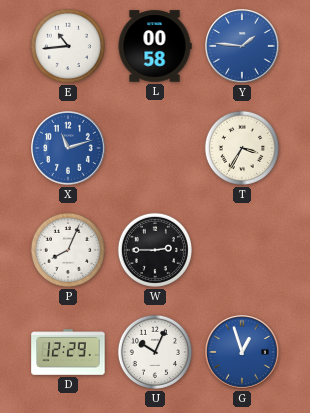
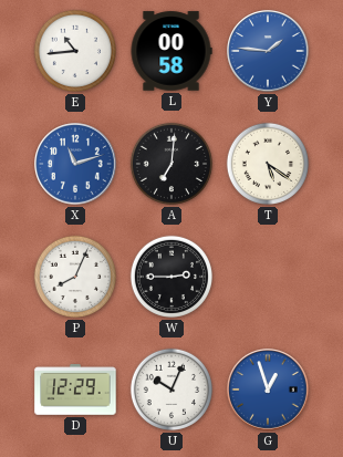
A: none -> 7:01
T: 3:35 -> 5:21
